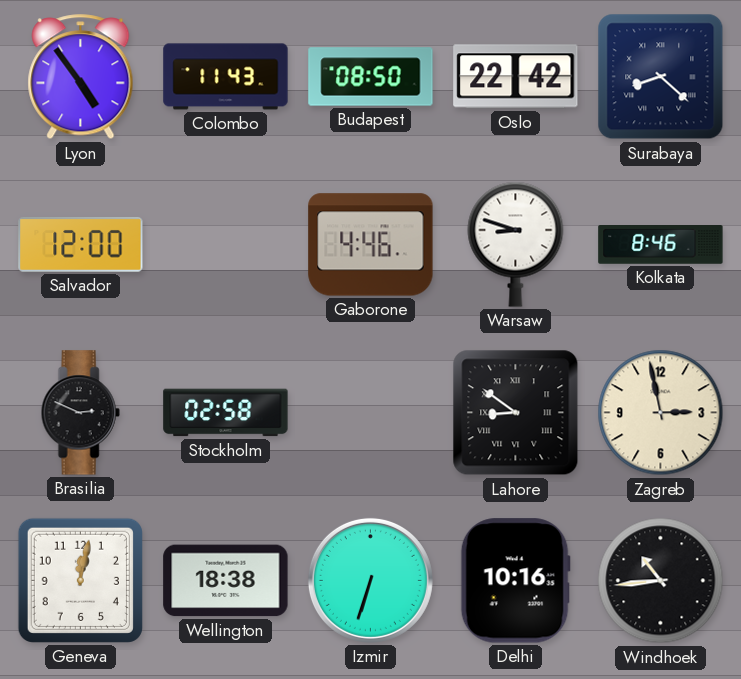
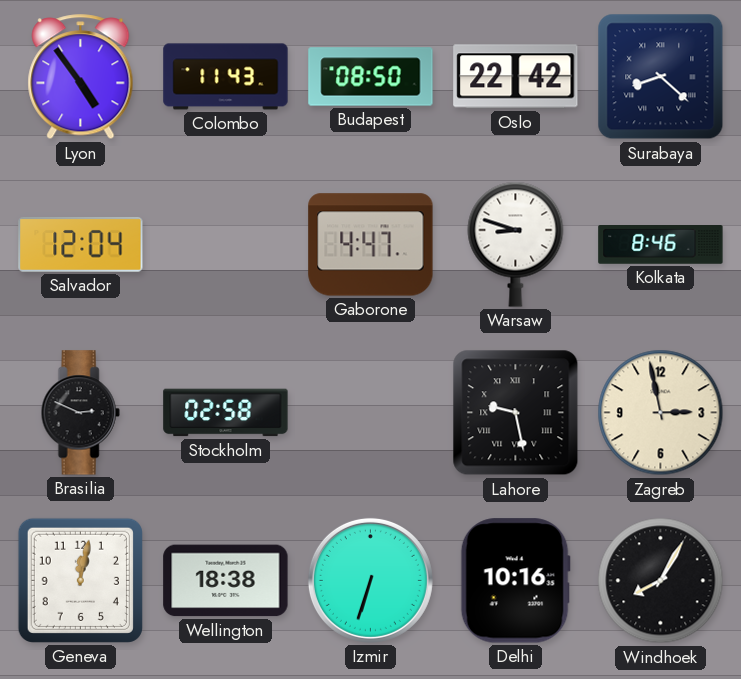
Salvador: 12:00 -> 12:04
Gaborone: 4:46 -> 4:47
Lahore: 8:51 -> 9:28
Windhoek: 10:44 -> 8:05
